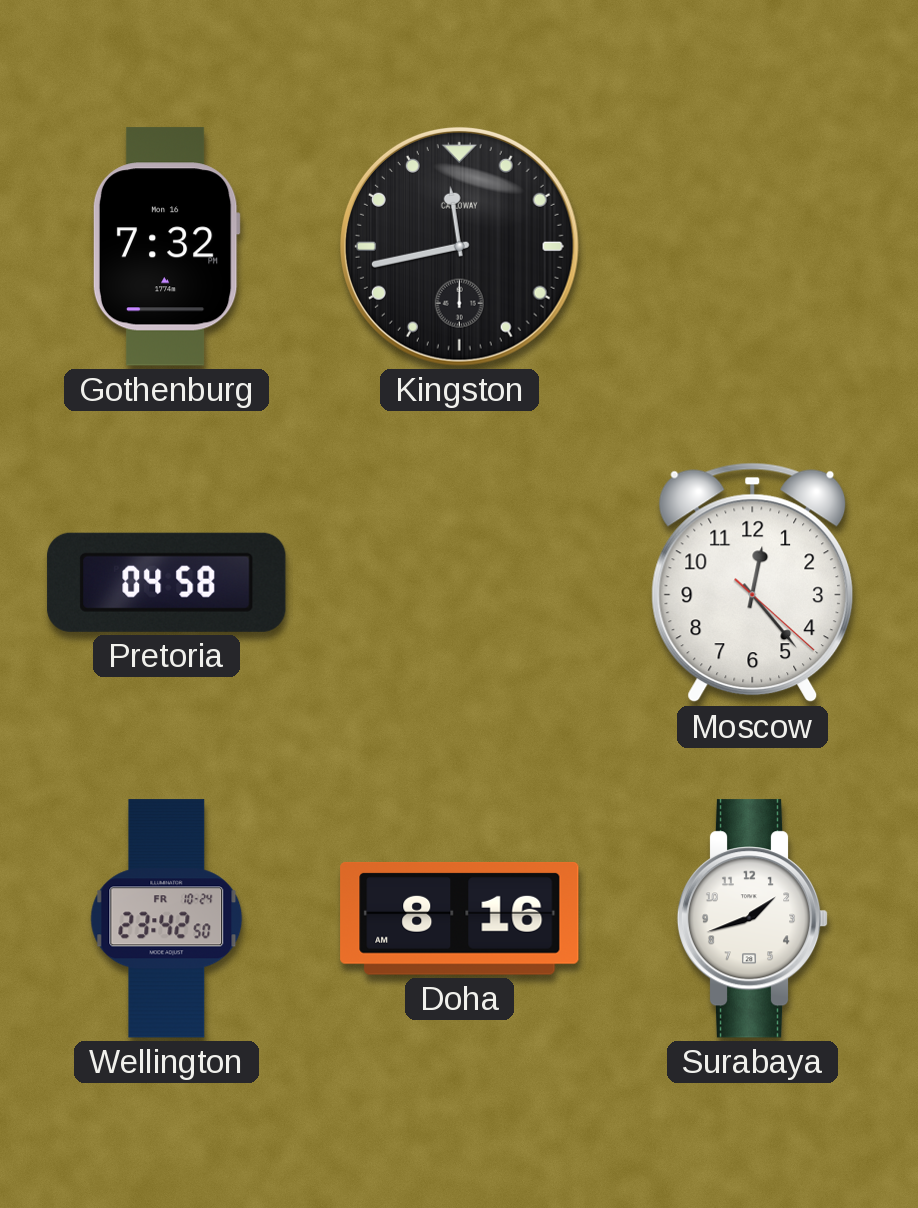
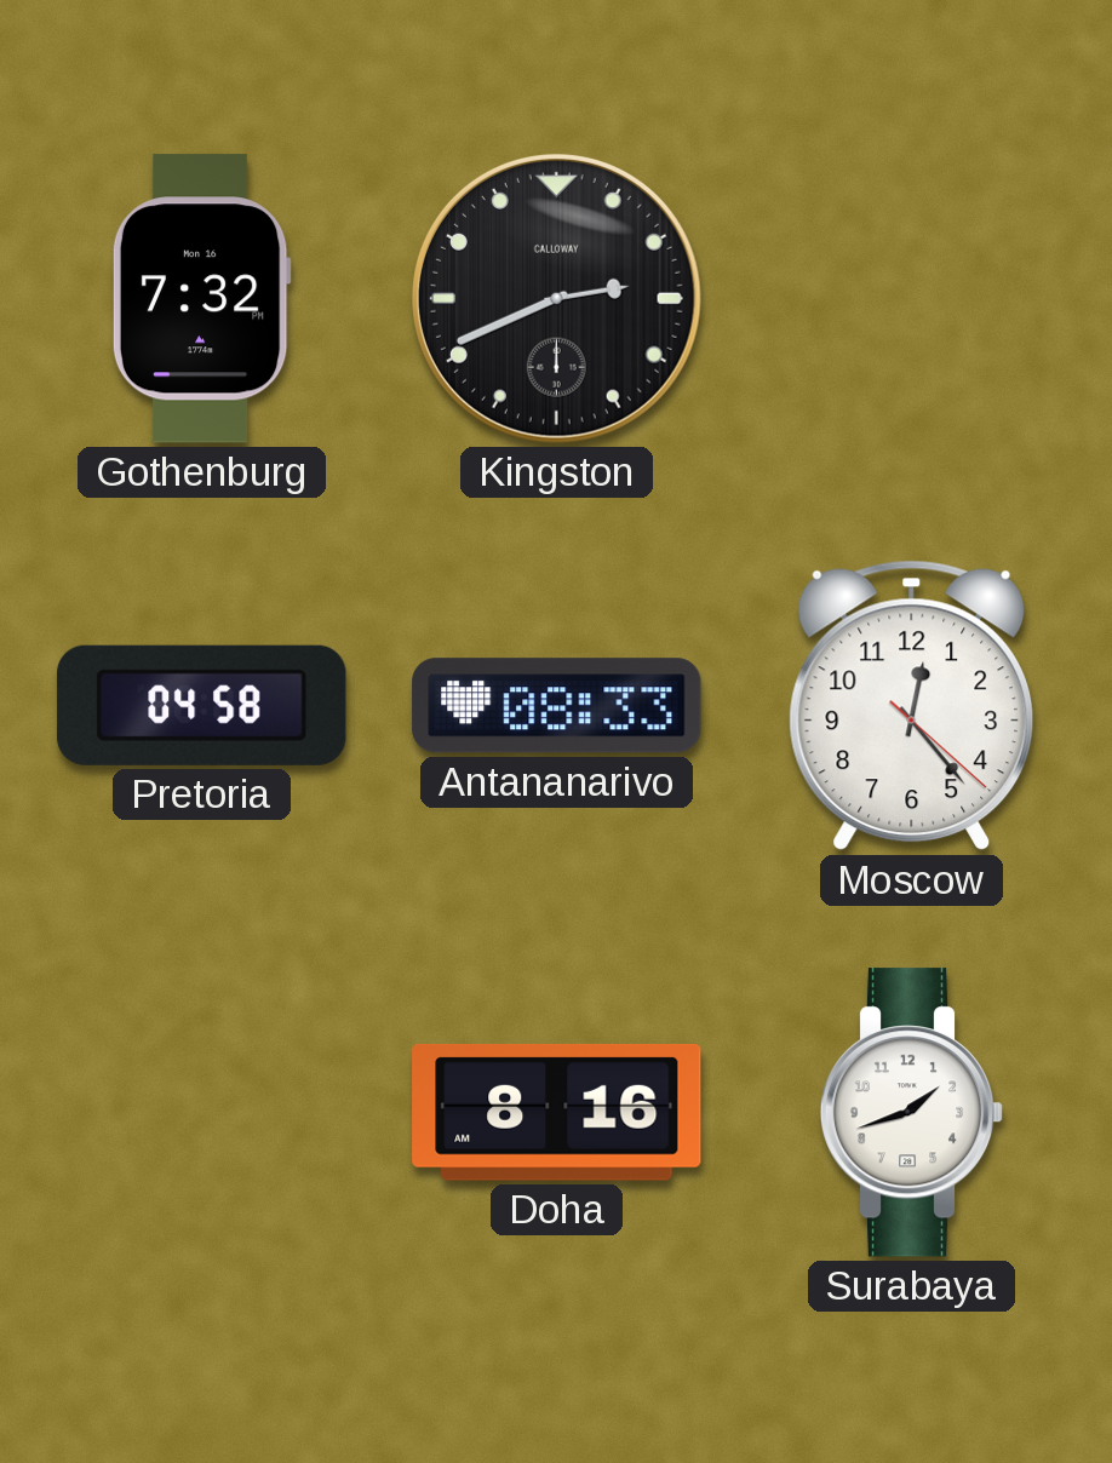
Kingston: 11:43 -> 2:41
Antananarivo: none -> 08:33
Wellington: 23:42 -> none
